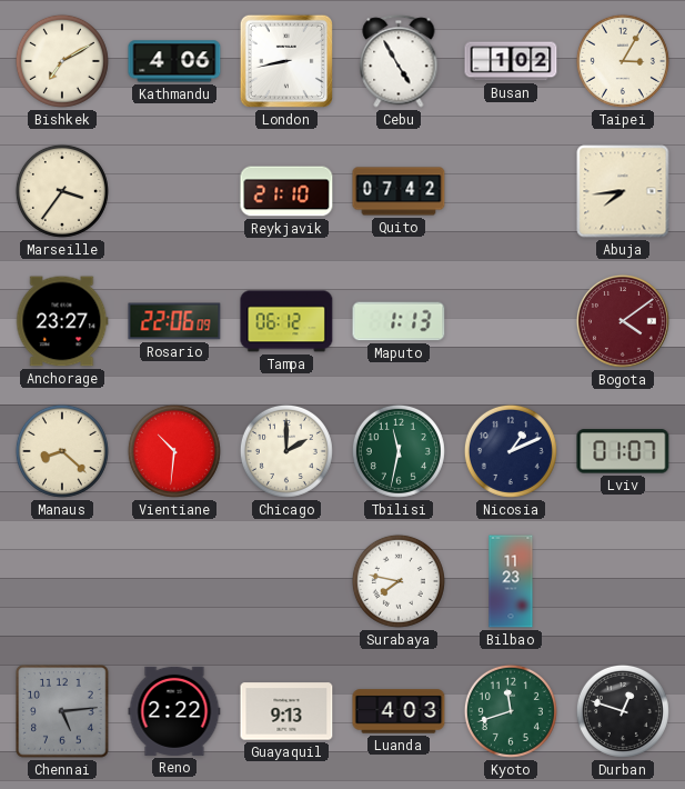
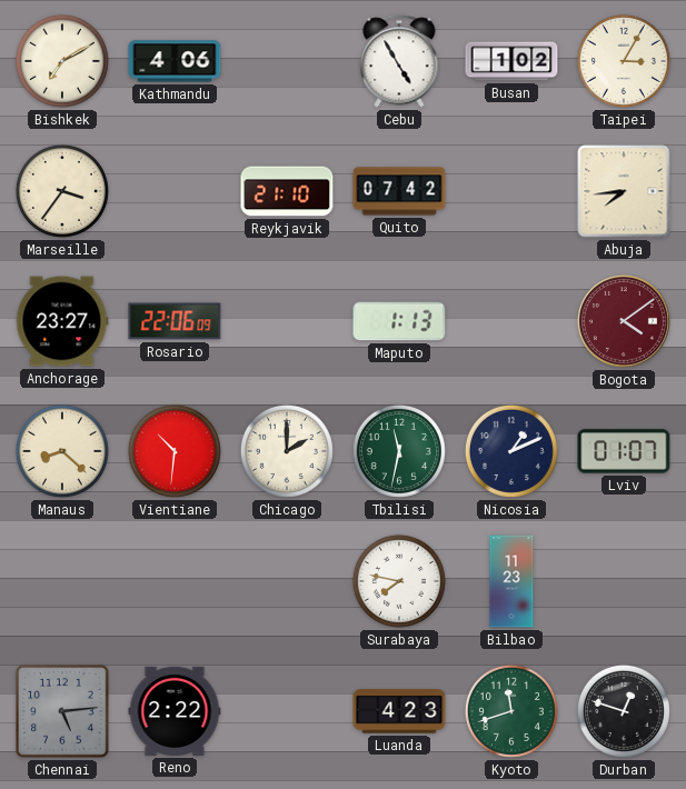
London: 8:43 -> none
Tampa: 06:12 -> none
Guayaquil: 9:13 -> none
Luanda: 4:03 -> 4:23
